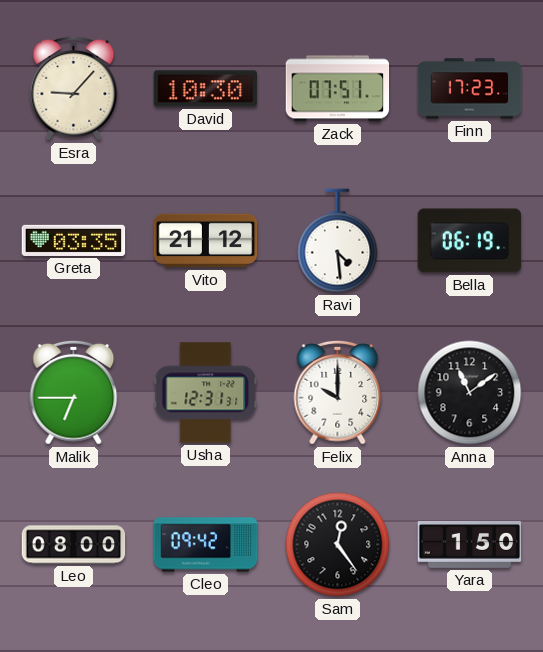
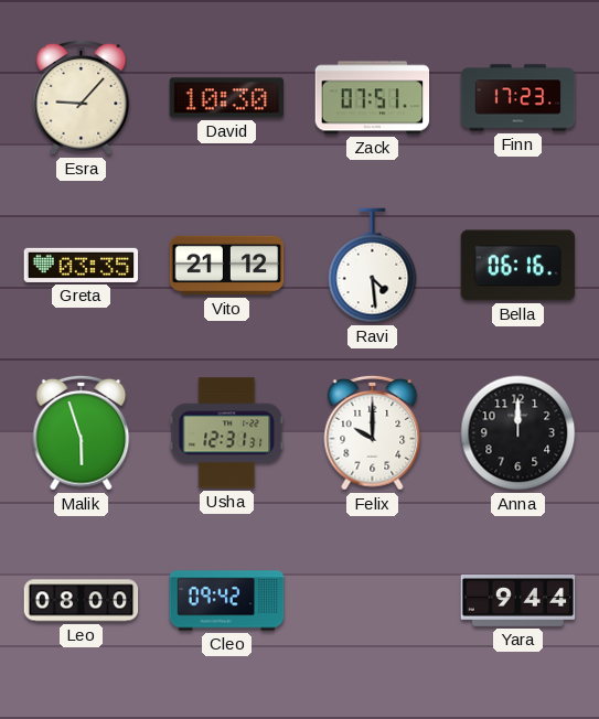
Bella: 06:19 -> 06:16
Malik: 6:45 -> 5:57
Anna: 11:09 -> 12:00
Sam: 12:24 -> none
Yara: 1:50 -> 9:44
